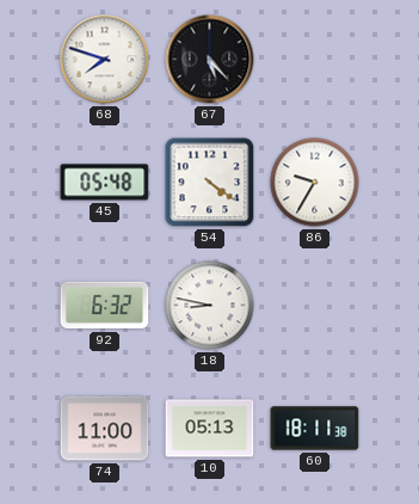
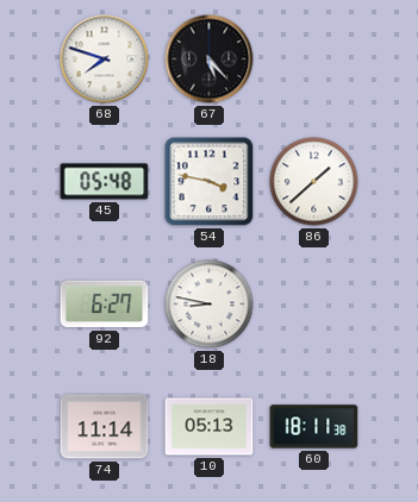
54: 4:21 -> 3:47
86: 9:35 -> 1:38
92: 6:32 -> 6:27
74: 11:00 -> 11:14
